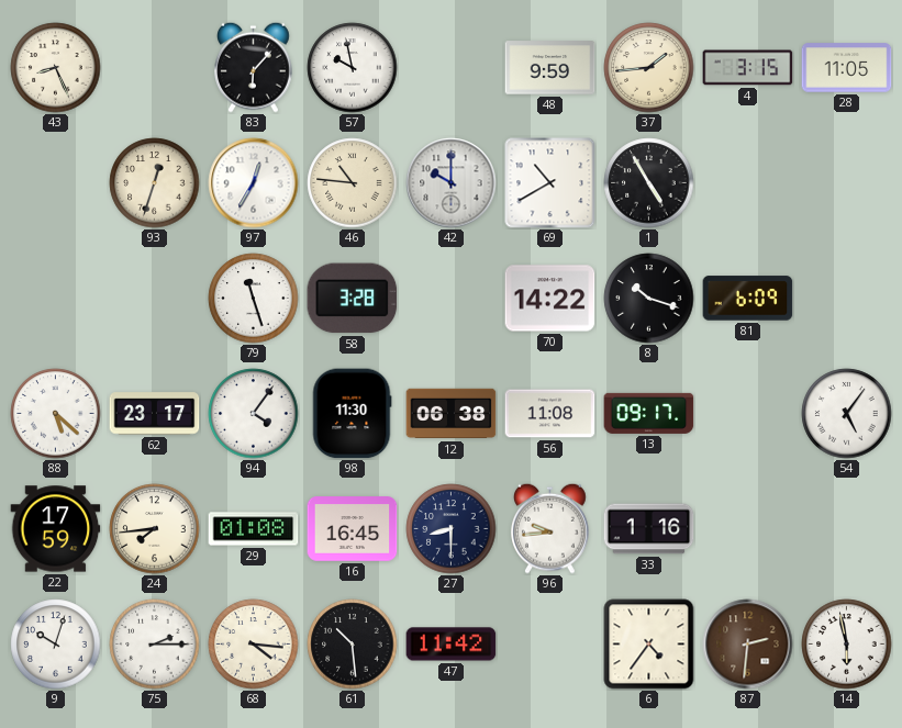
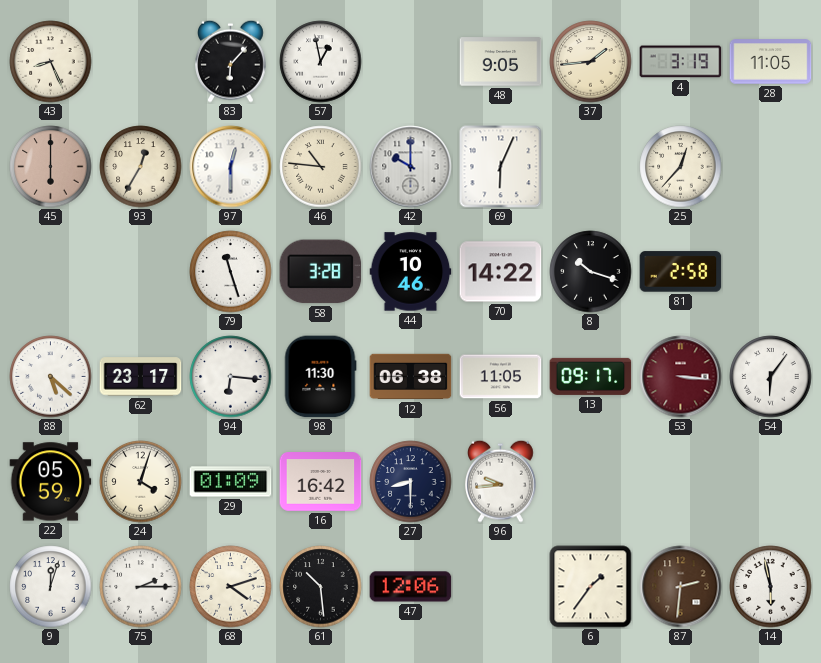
57: 9:58 -> 12:58
48: 9:59 -> 9:05
4: 3:15 -> 3:19
45: none -> 6:00
93: 12:33 -> 12:35
97: 12:35 -> 12:30
69: 10:40 -> 6:04
1: 4:55 -> none
25: none -> 12:37
44: none -> 10:46
81: 6:09 -> 2:58
94: 4:06 -> 6:16
56: 11:08 -> 11:05
53: none -> 3:16
54: 5:06 -> 6:06
22: 17:59 -> 05:59
24: 7:44 -> 4:03
29: 01:08 -> 01:09
16: 16:45 -> 16:42
33: 1:16 -> none
9: 10:03 -> 12:03
68: 4:16 -> 4:12
47: 11:42 -> 12:06
6: 4:36 -> 1:36
